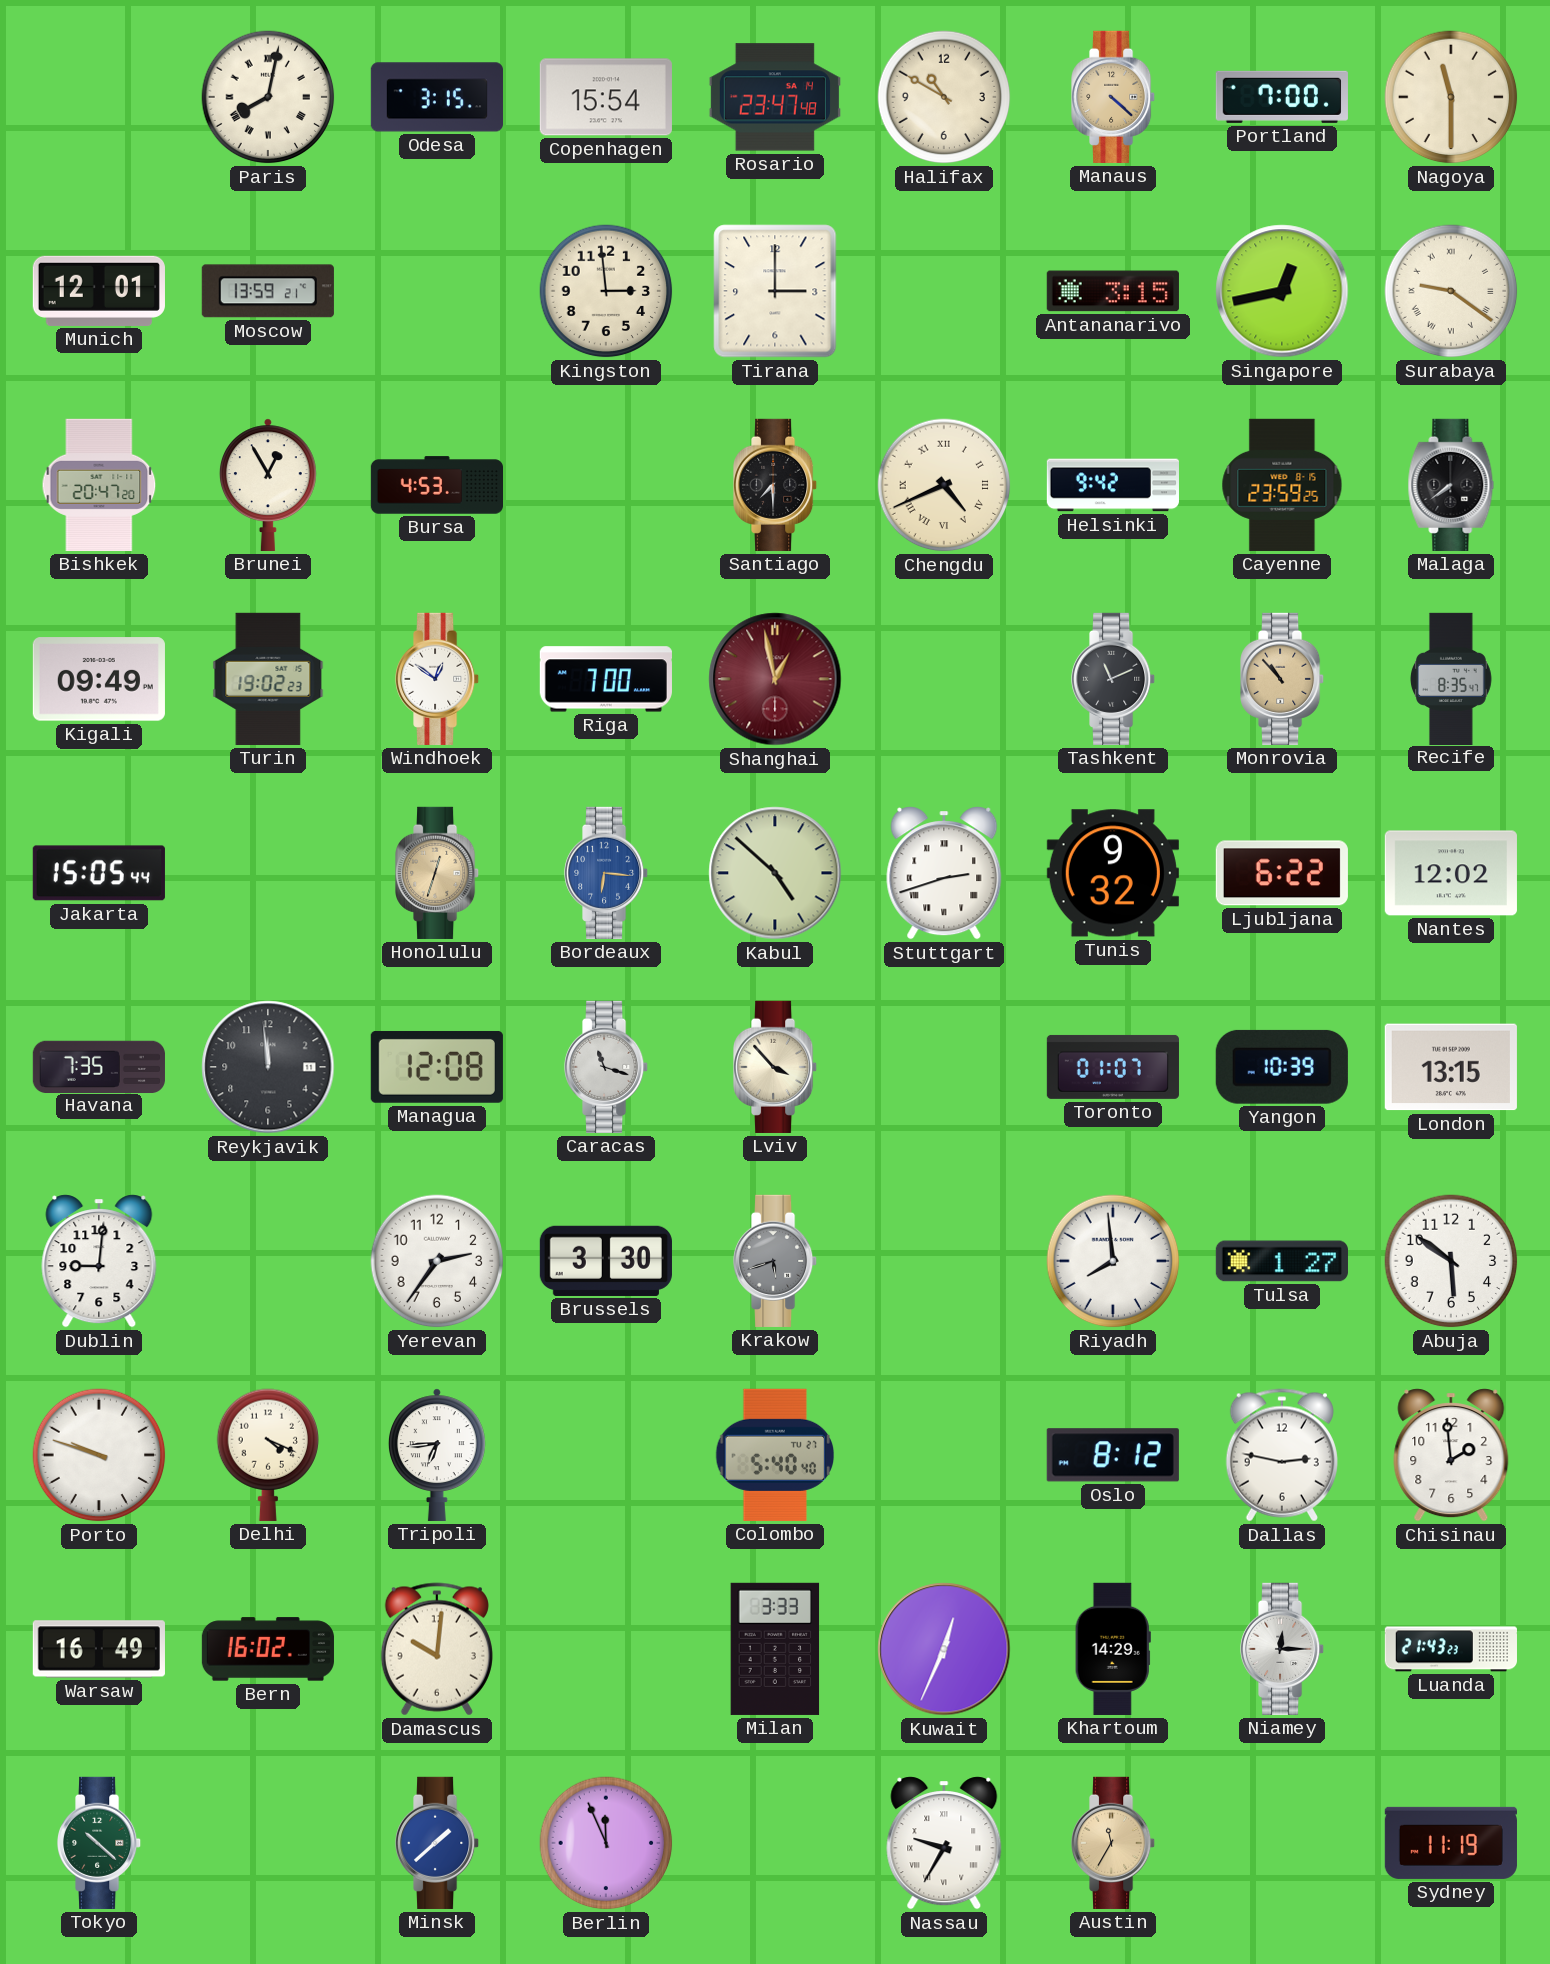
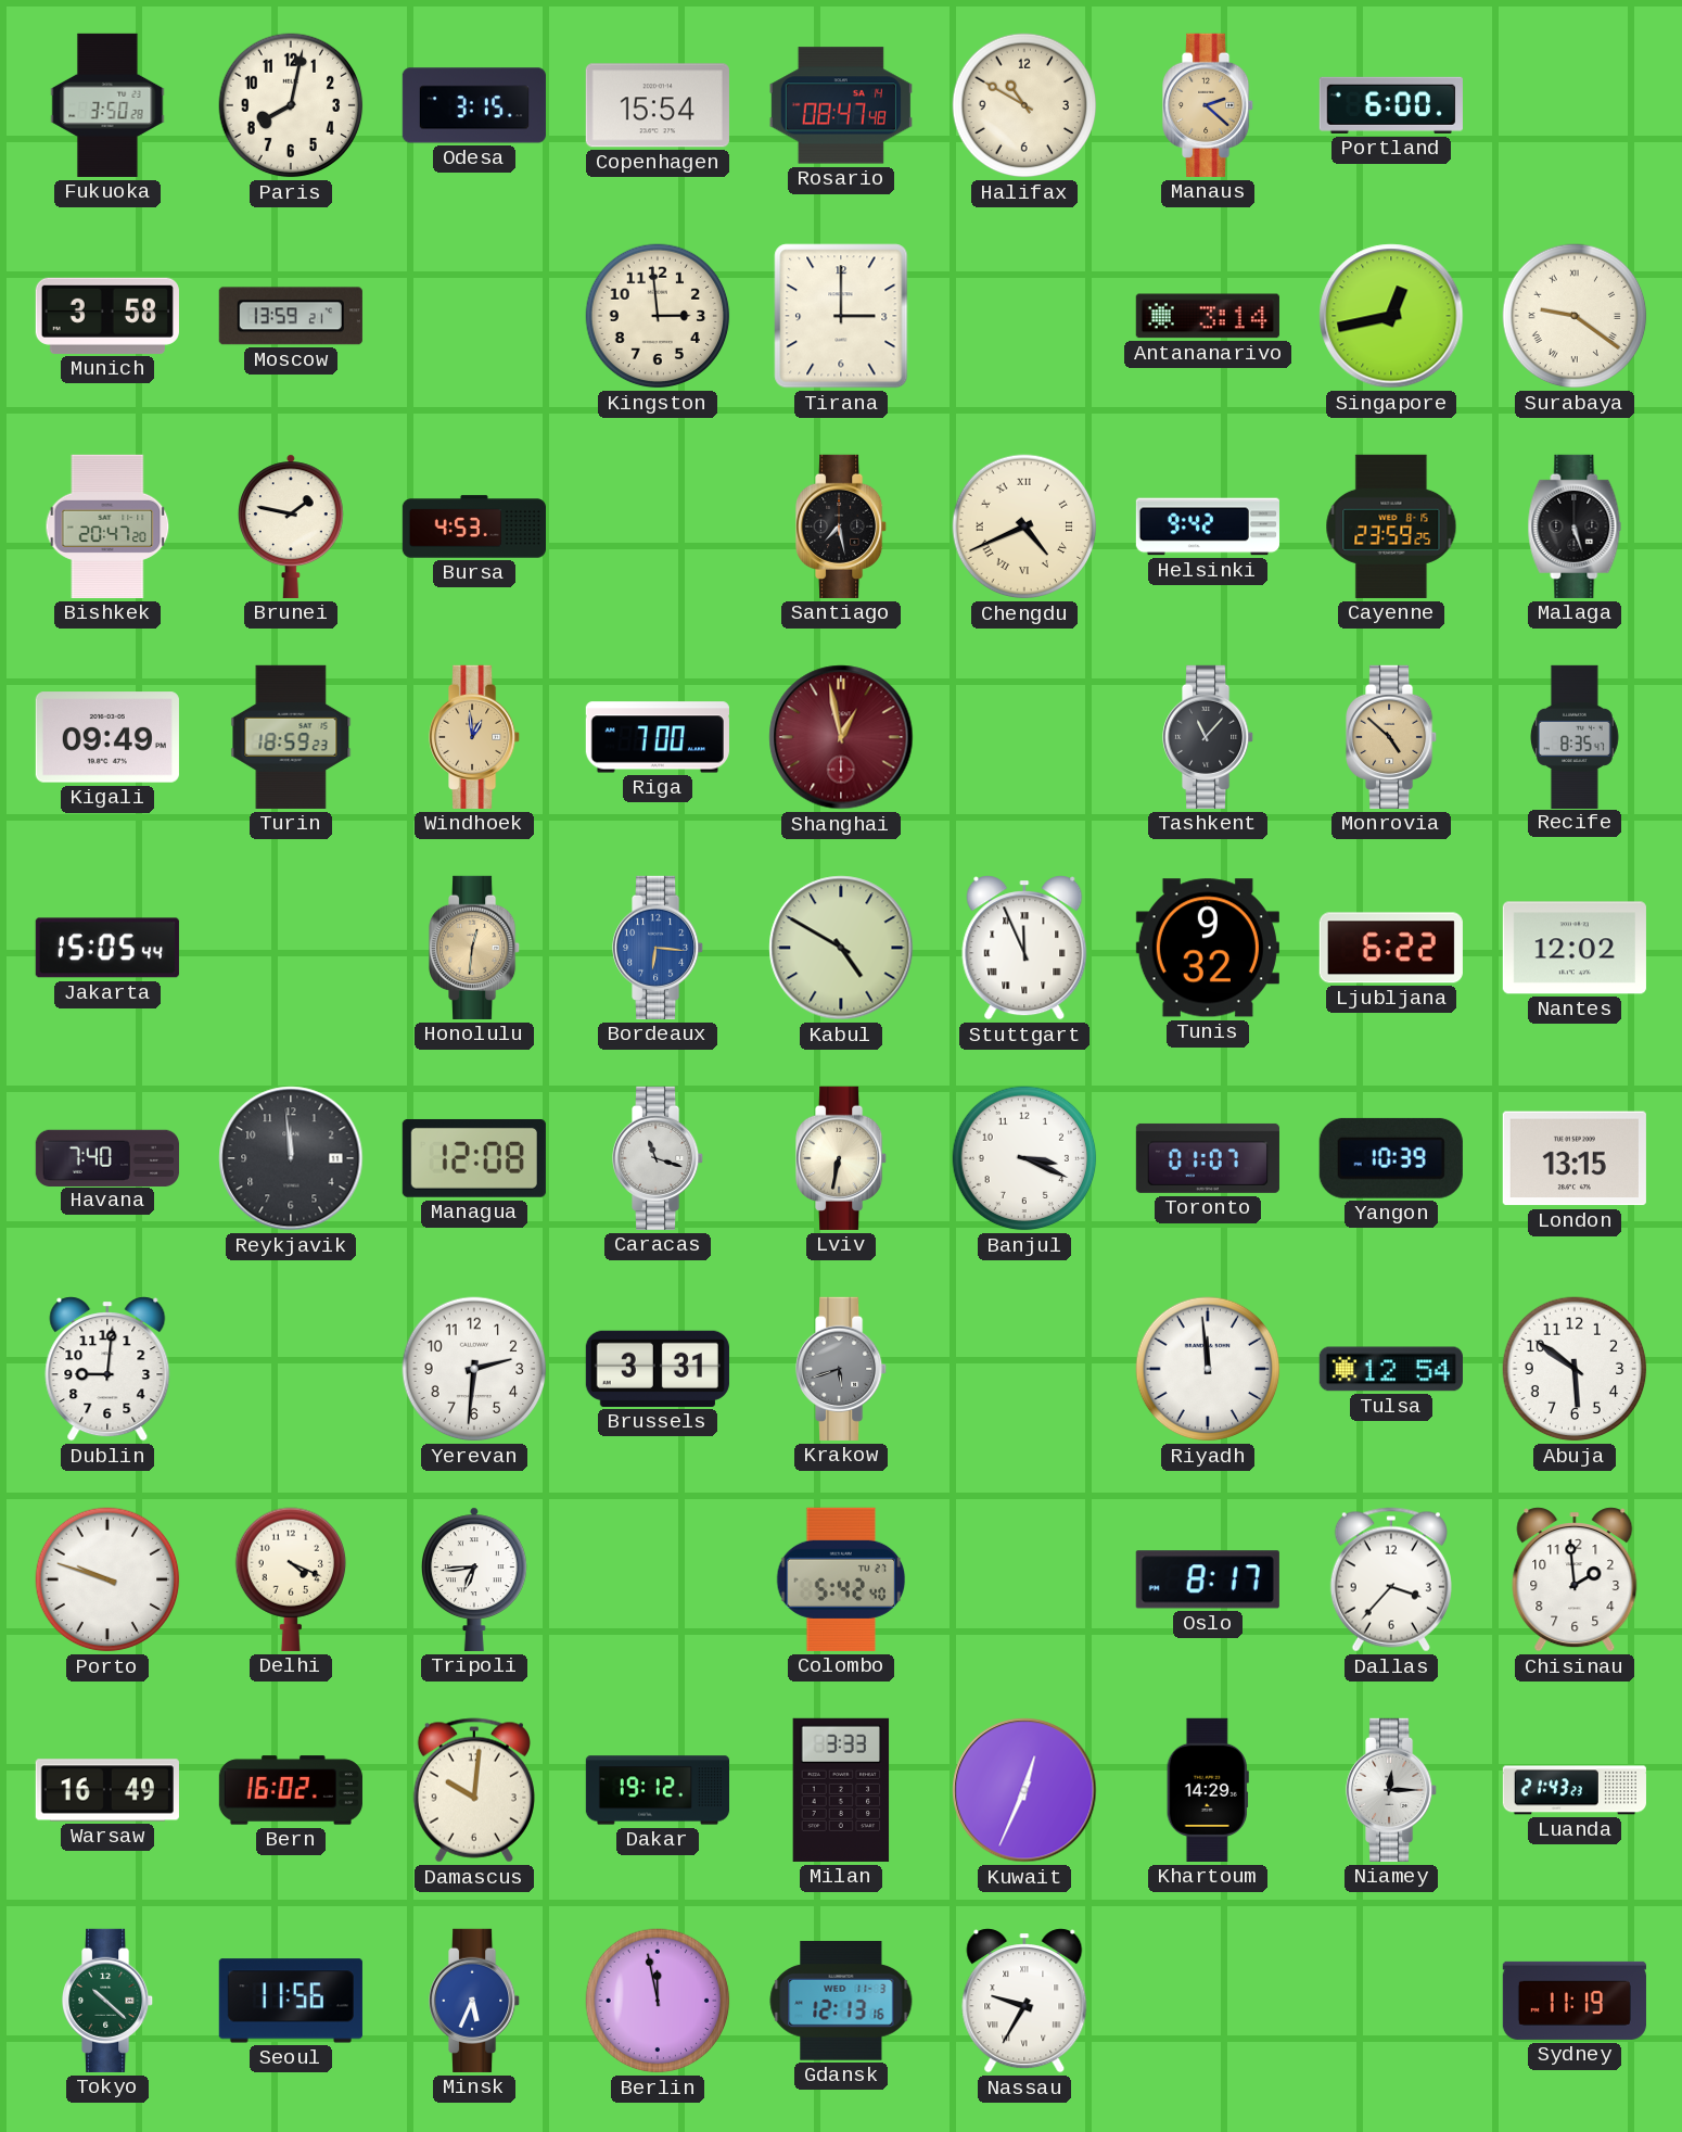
Fukuoka: none -> 3:50
Paris numerals: Roman -> Arabic
Rosario: 23:47 -> 08:47
Manaus: 4:22 -> 2:22
Portland: 7:00 -> 6:00
Nagoya: 11:30 -> none
Munich: 12:01 -> 3:58
Antananarivo: 3:15 -> 3:14
Brunei: 12:55 -> 1:47
Santiago: 7:30 -> 7:28
Malaga: 7:39 -> 5:27
Turin: 19:02 -> 18:59
Windhoek: 12:51 -> 12:59
Windhoek dial: white -> champagne
Tashkent: 11:11 -> 11:07
Monrovia: 10:53 -> 4:52
Honolulu: 12:33 -> 12:31
Kabul: 4:52 -> 4:50
Stuttgart: 2:42 -> 11:56
Havana: 7:35 -> 7:40
Lviv: 3:53 -> 6:32
Banjul: none -> 3:19
Yerevan: 2:36 -> 2:31
Brussels: 3:30 -> 3:31
Riyadh: 7:59 -> 11:59
Tulsa: 1:27 -> 12:54
Colombo: 5:40 -> 5:42
Oslo: 8:12 -> 8:17
Dallas: 2:47 -> 3:37
Dakar: none -> 19:12
Seoul: none -> 11:56
Minsk: 1:38 -> 5:34
Berlin: 11:56 -> 11:58
Gdansk: none -> 12:13
Austin: 11:35 -> none
